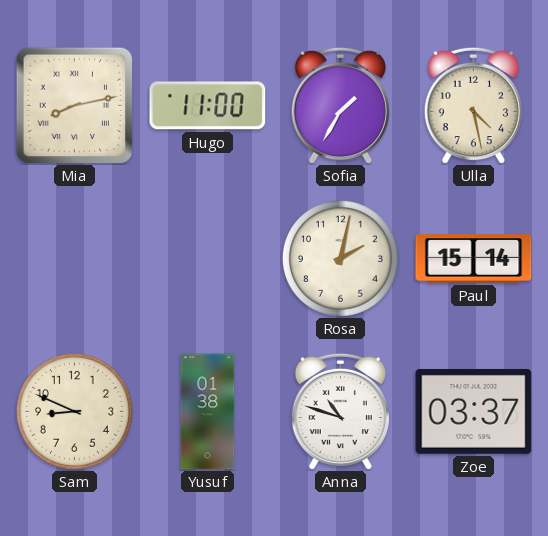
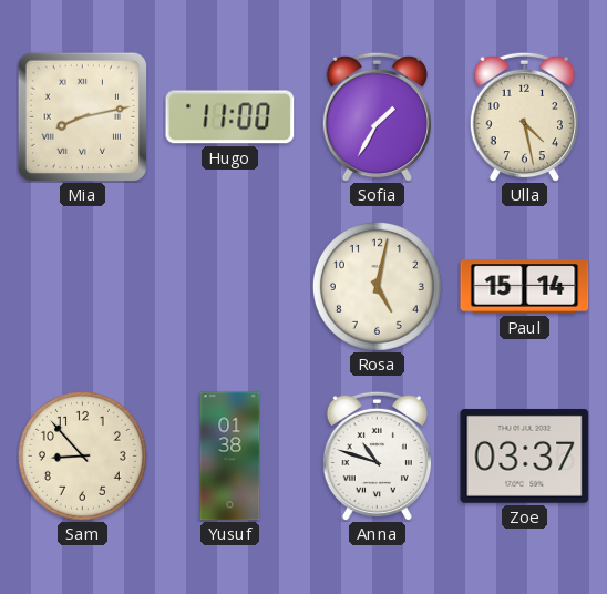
Rosa: 2:02 -> 5:02
Sam: 8:49 -> 8:53
